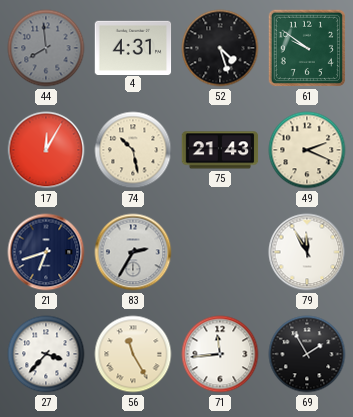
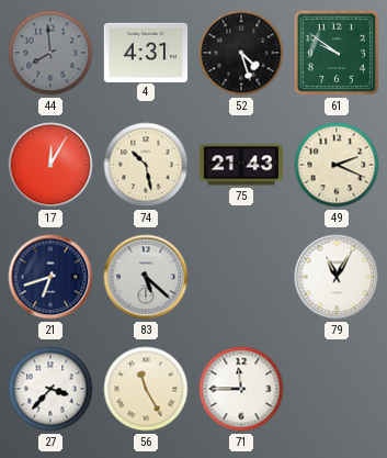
83: 2:35 -> 5:22
79: 11:55 -> 11:05
71: 11:44 -> 11:45
69: 1:55 -> none
